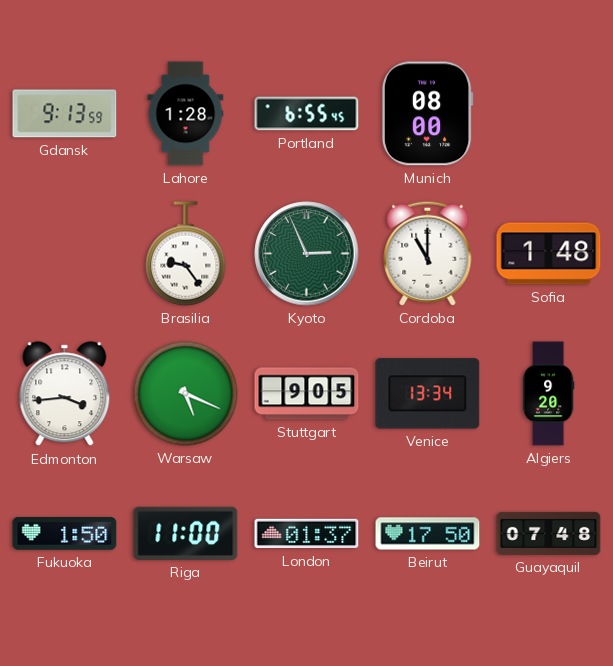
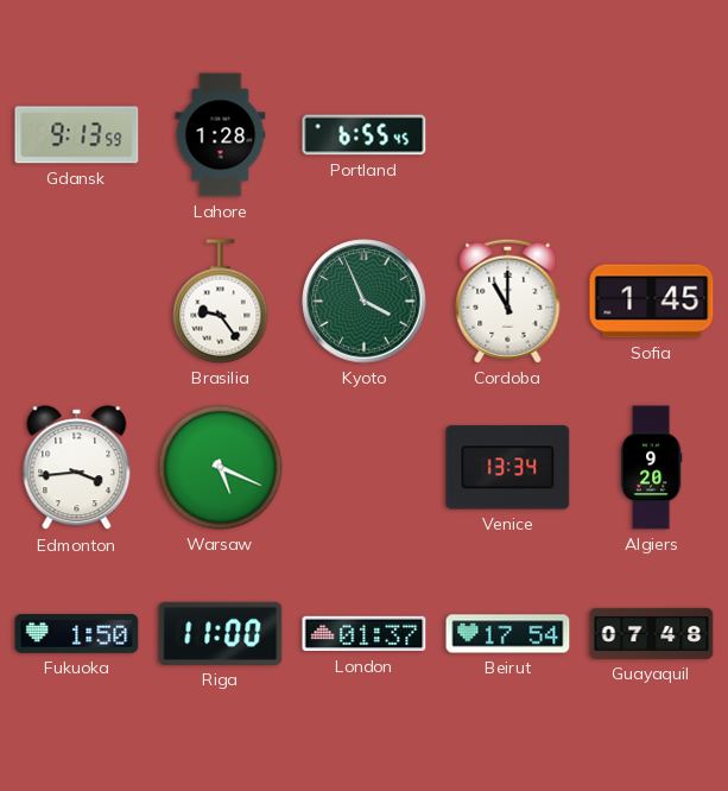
Munich: 08:00 -> none
Kyoto: 2:56 -> 3:56
Sofia: 1:48 -> 1:45
Stuttgart: 9:05 -> none
Beirut: 17:50 -> 17:54
